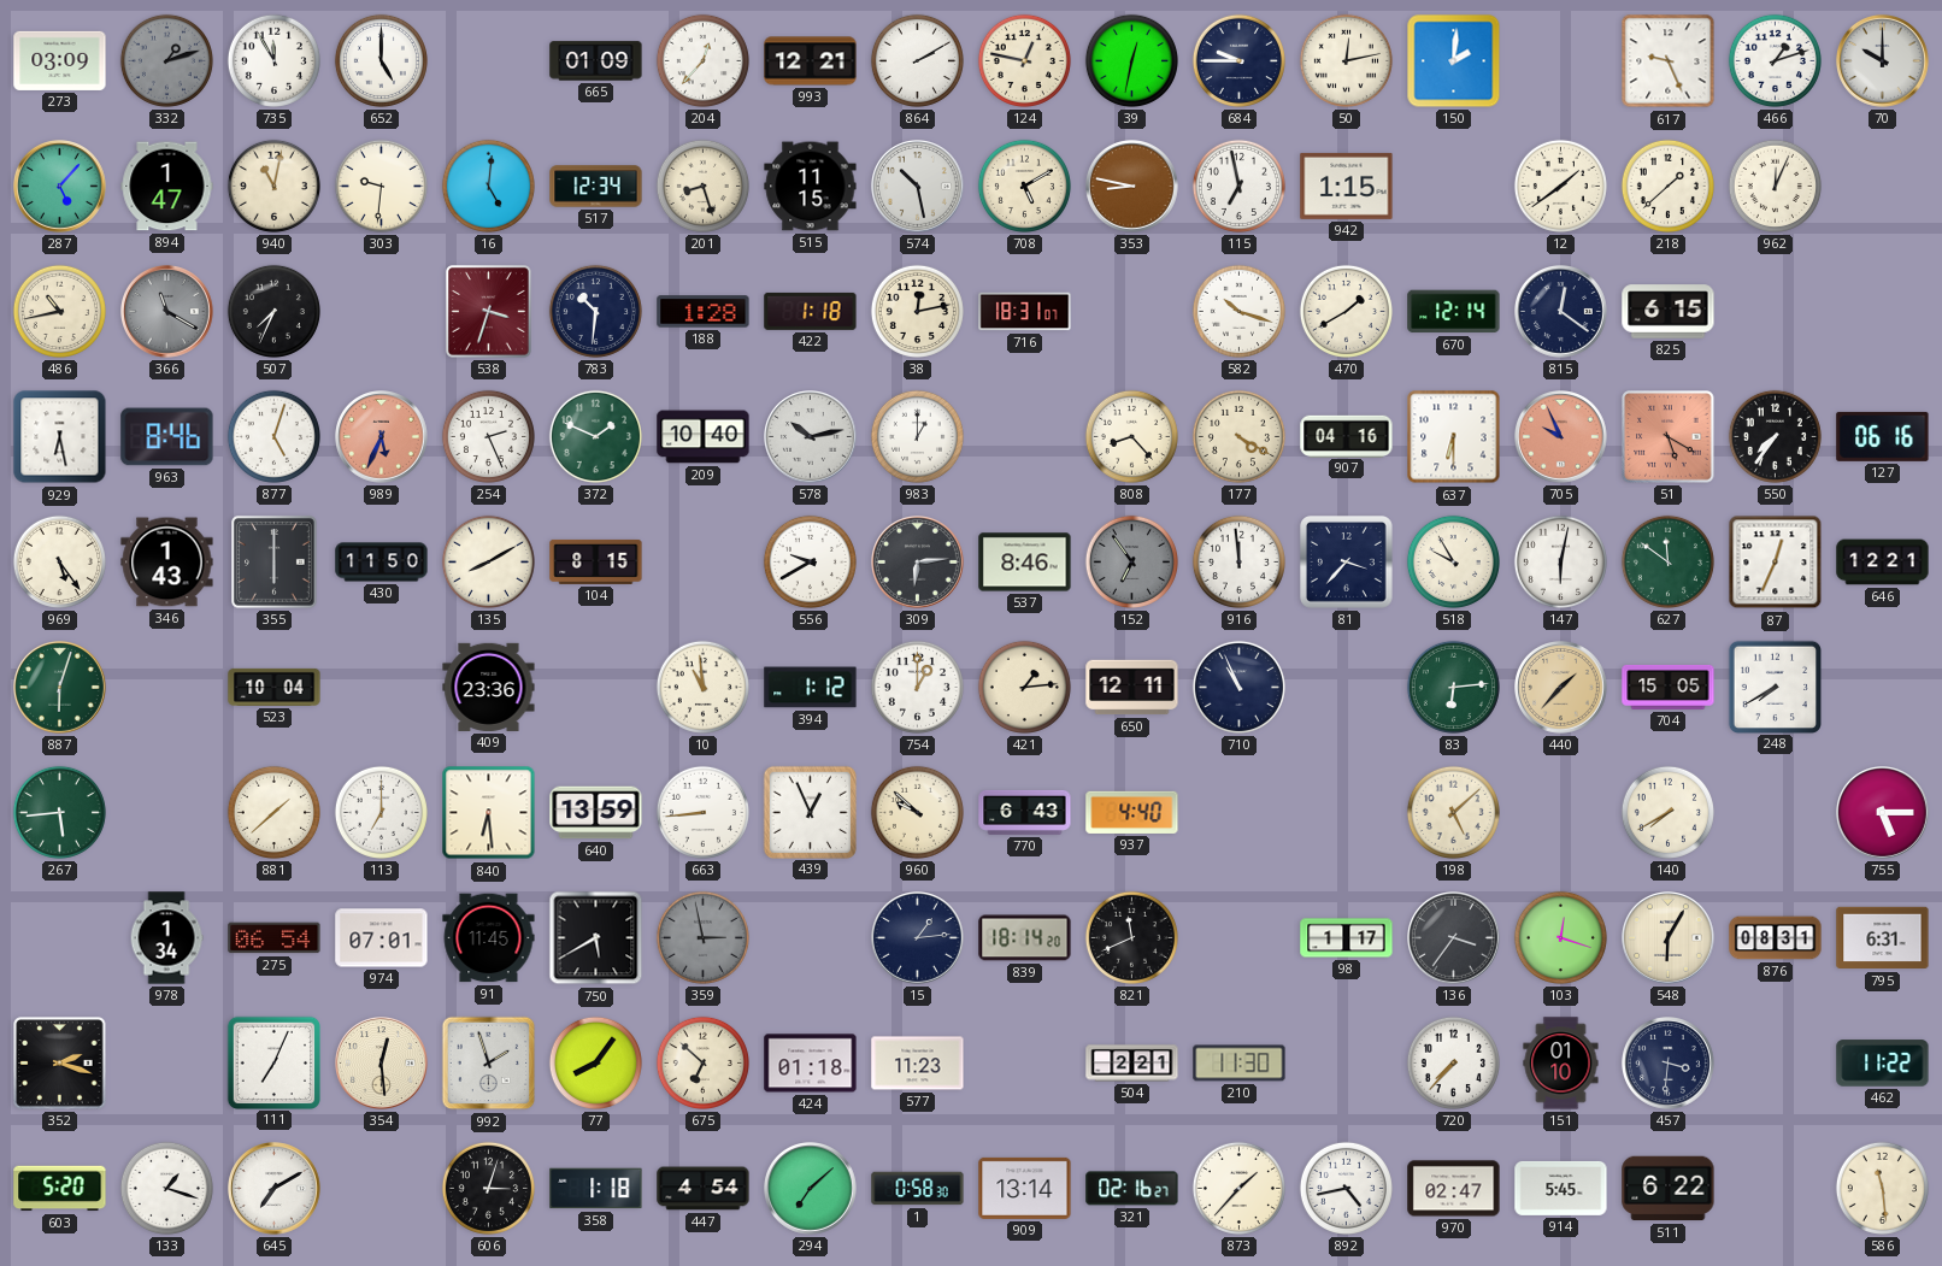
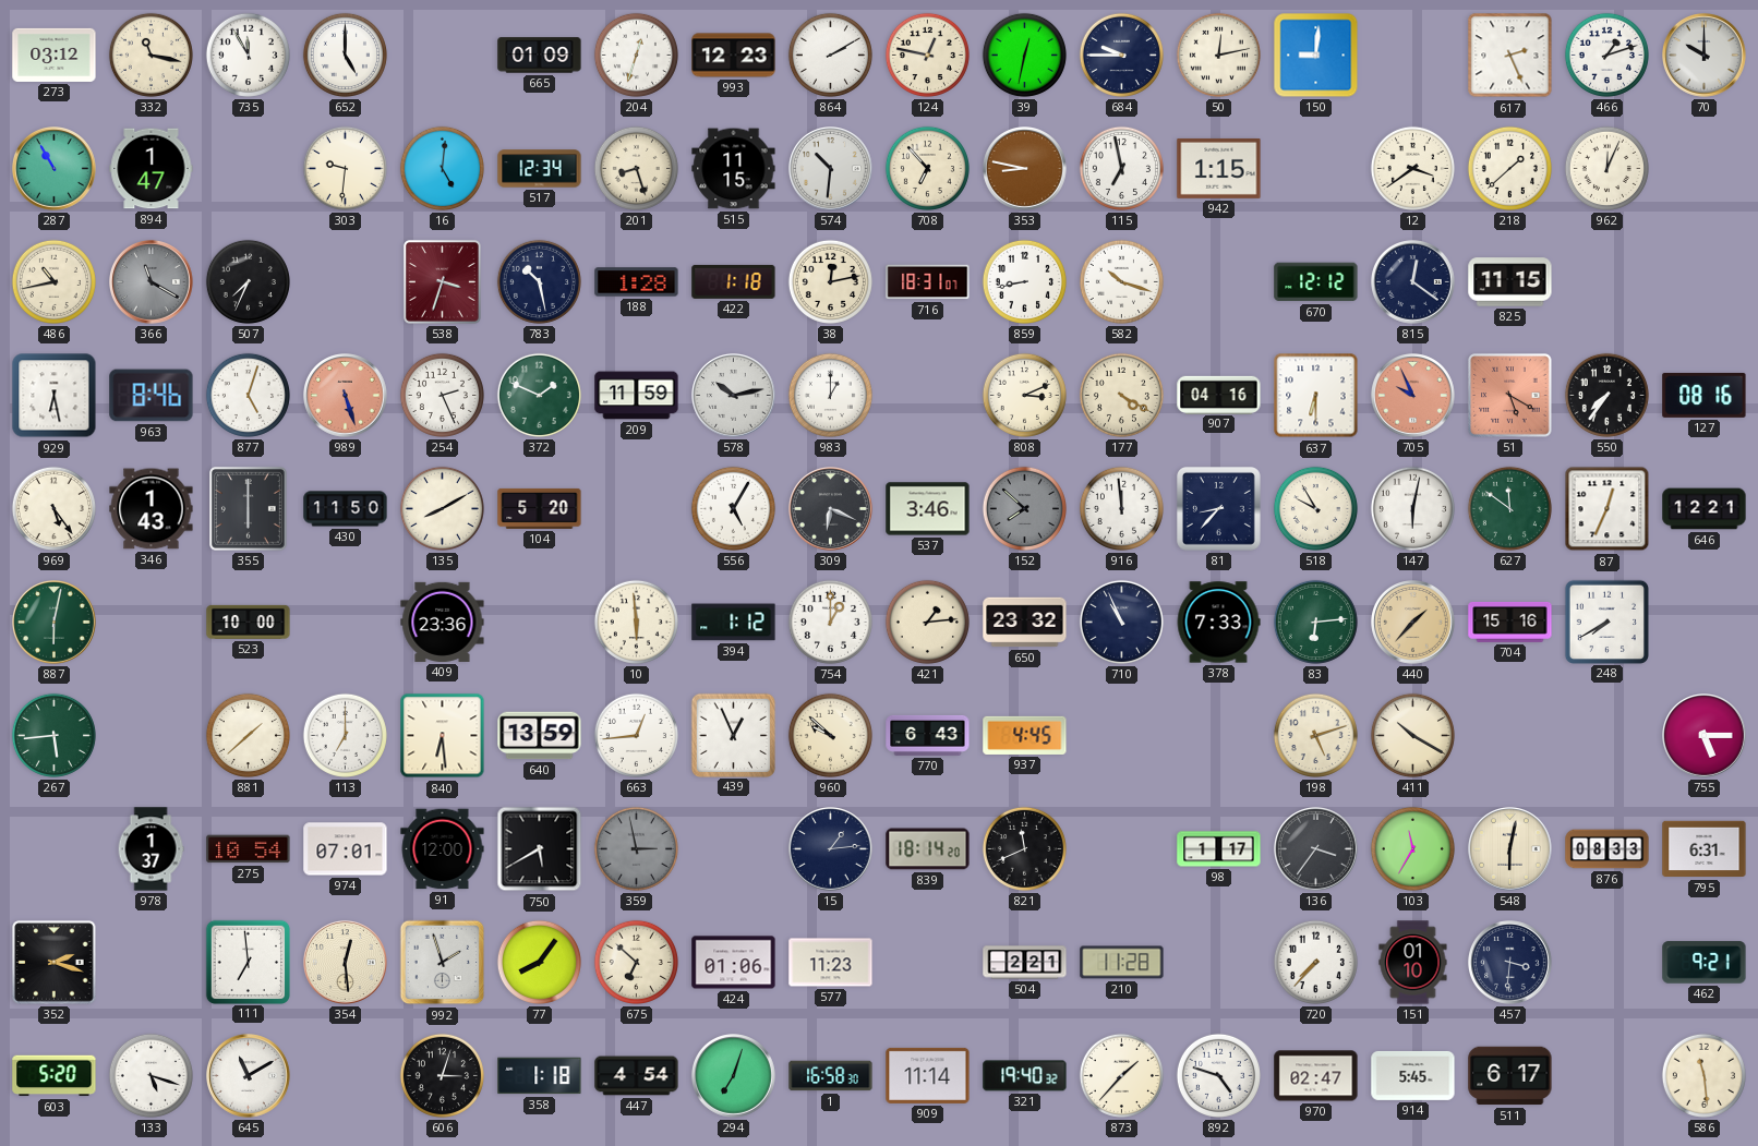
273: 03:09 -> 03:12
332: 1:12 -> 11:17
332 dial: grey -> cream
204: 12:37 -> 12:33
993: 12:21 -> 12:23
150: 2:01 -> 9:01
617: 9:26 -> 2:26
287: 5:07 -> 10:55
940: 11:02 -> none
574: 10:28 -> 10:31
708: 5:10 -> 6:53
12: 1:39 -> 3:39
783: 10:31 -> 10:28
859: none -> 8:43
470: 1:40 -> none
670: 12:14 -> 12:12
825: 6:15 -> 11:15
989: 5:34 -> 5:27
209: 10:40 -> 11:59
808: 8:23 -> 3:11
127: 06:16 -> 08:16
104: 8:15 -> 5:20
556: 9:40 -> 5:05
309: 6:14 -> 6:19
537: 8:46 -> 3:46
152: 6:54 -> 7:52
81: 3:37 -> 8:37
887: 6:03 -> 6:02
523: 10:04 -> 10:00
10: 10:59 -> 5:59
650: 12:11 -> 23:32
378: none -> 7:33
704: 15:05 -> 15:16
663: 8:44 -> 12:44
937: 4:40 -> 4:45
198: 5:08 -> 5:12
411: none -> 10:20
140: 7:40 -> none
978: 1:34 -> 1:37
275: 06:54 -> 10:54
91: 11:45 -> 12:00
103: 12:18 -> 11:35
548: 6:05 -> 6:02
876: 08:31 -> 08:33
111: 7:04 -> 6:59
424: 01:18 -> 01:06
210: 11:30 -> 11:28
462: 11:22 -> 9:21
133: 1:18 -> 5:18
645: 7:10 -> 11:10
294: 7:08 -> 7:03
1: 0:58 -> 16:58
909: 13:14 -> 11:14
321: 02:16 -> 19:40
892: 4:43 -> 4:48
511: 6:22 -> 6:17
